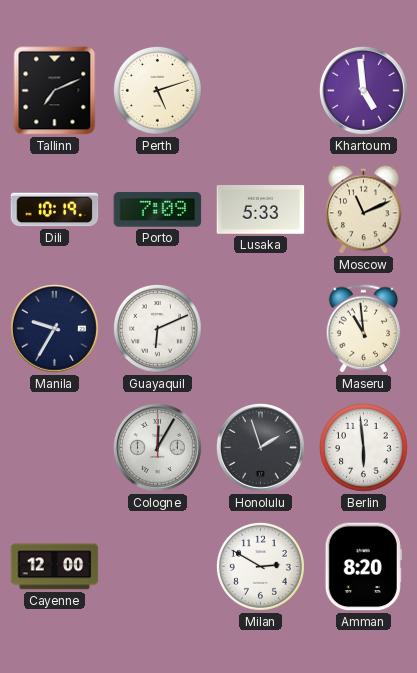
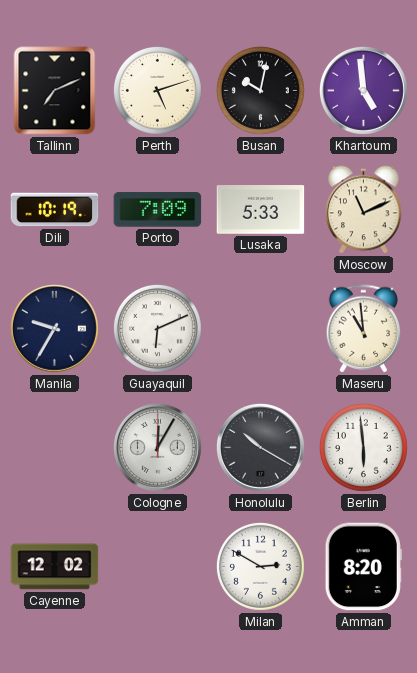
Busan: none -> 10:02
Honolulu: 1:57 -> 10:20
Cayenne: 12:00 -> 12:02
